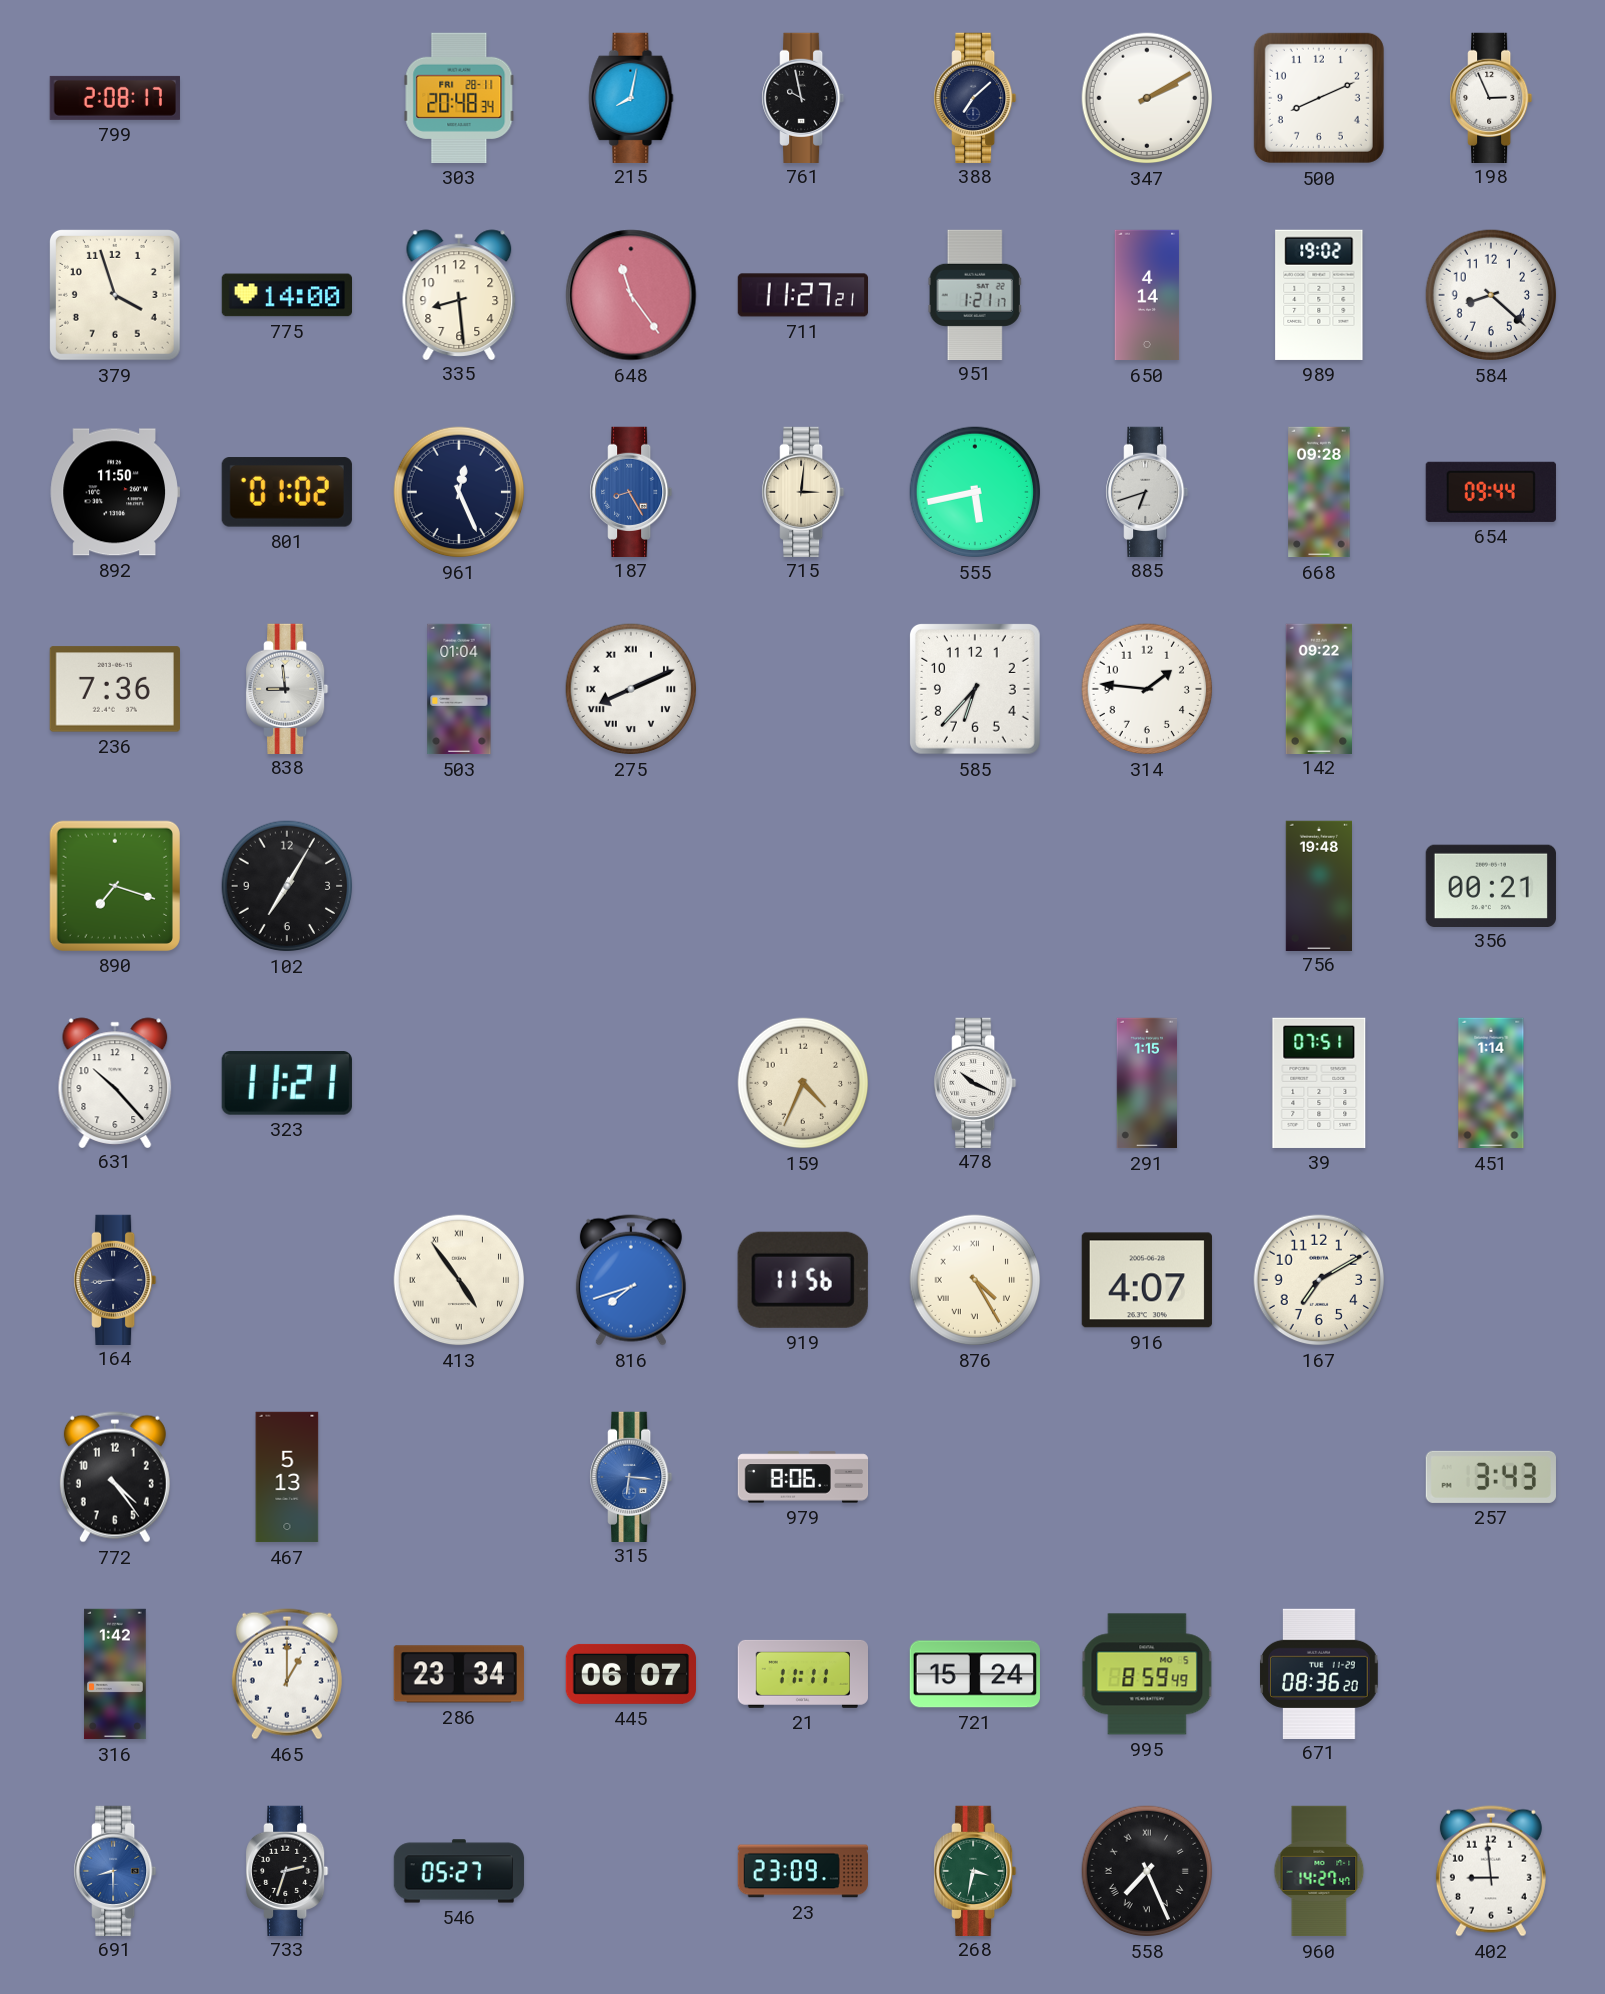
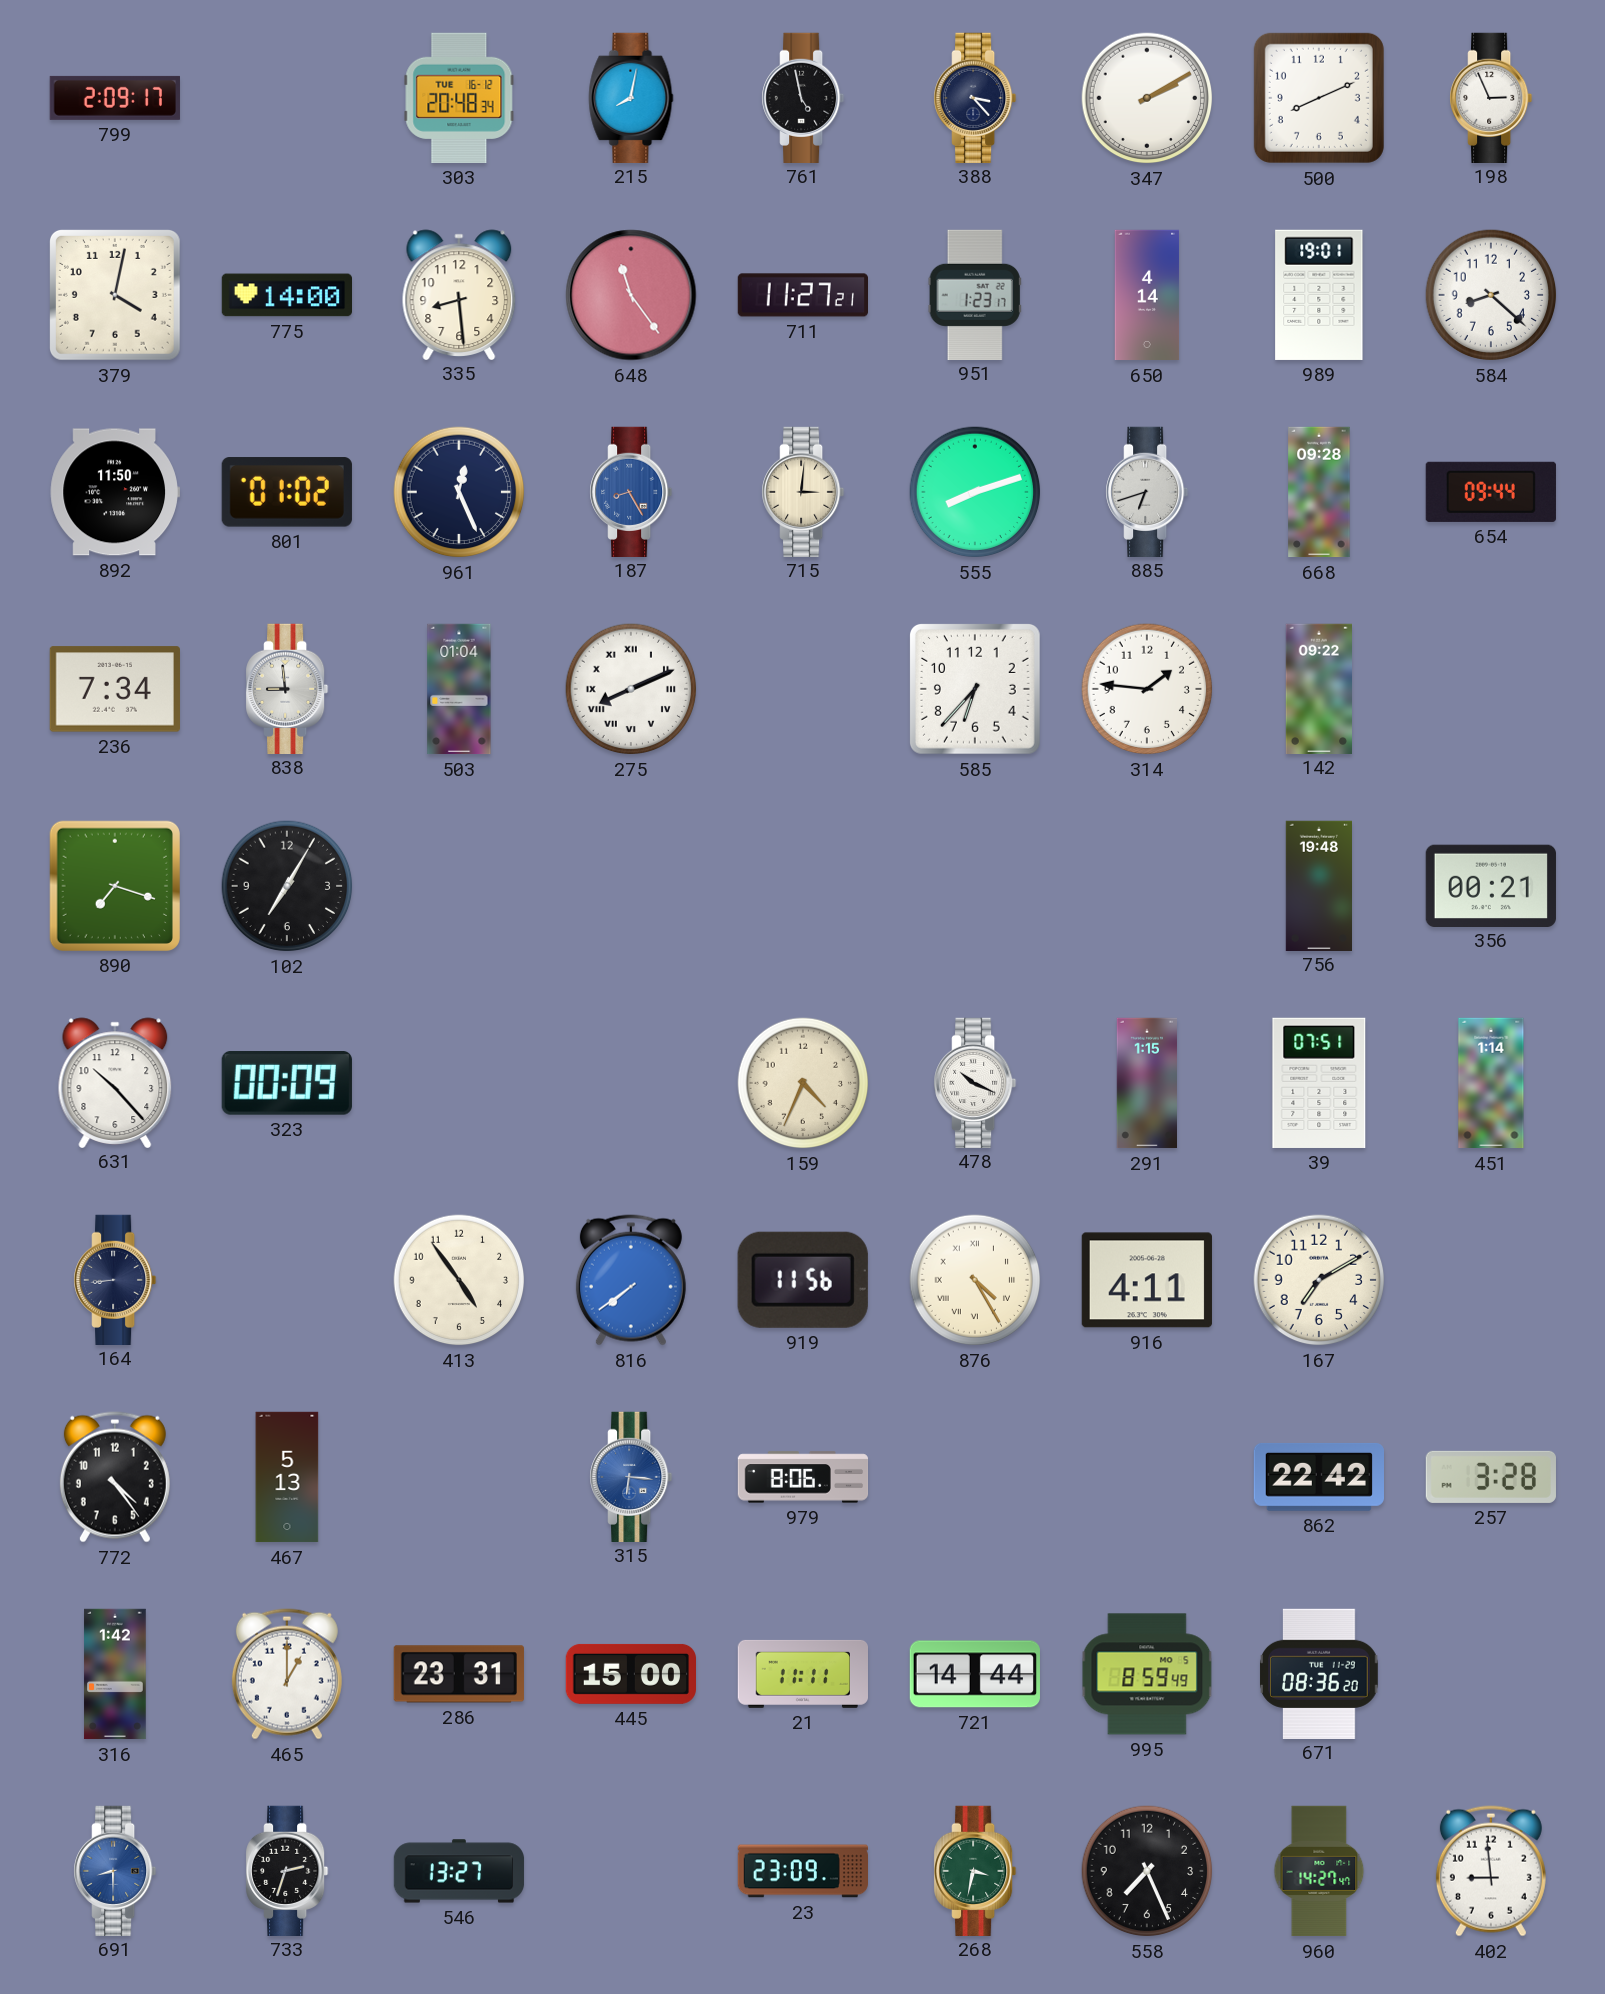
799: 2:08 -> 2:09
303 date: FRI 28-11 -> TUE 16-12
761: 9:58 -> 4:58
388: 7:08 -> 3:23
379: 3:57 -> 4:02
951: 1:21 -> 1:23
989: 19:02 -> 19:01
555: 5:43 -> 8:12
236: 7:36 -> 7:34
323: 11:21 -> 00:09
413 numerals: Roman -> Arabic
816: 7:42 -> 7:39
916: 4:07 -> 4:11
862: none -> 22:42
257: 3:43 -> 3:28
286: 23:34 -> 23:31
445: 06:07 -> 15:00
721: 15:24 -> 14:44
546: 05:27 -> 13:27
558 numerals: Roman -> Arabic
